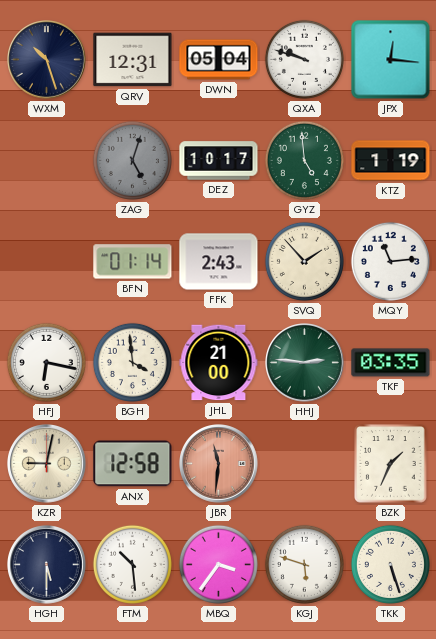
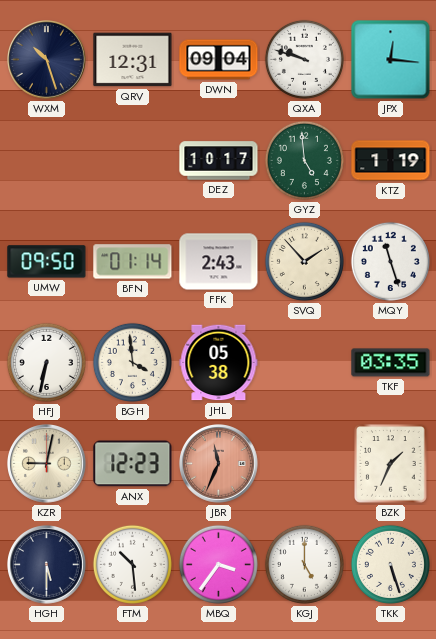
DWN: 05:04 -> 09:04
ZAG: 5:03 -> none
UMW: none -> 09:50
MQY: 11:14 -> 11:27
HFJ: 6:17 -> 6:32
JHL: 21:00 -> 05:38
HHJ: 2:46 -> none
ANX: 12:58 -> 12:23
JBR: 11:31 -> 11:34
KGJ: 5:48 -> 5:00
